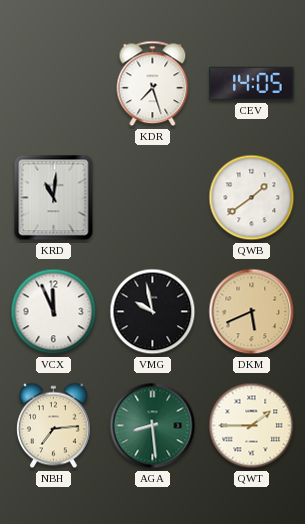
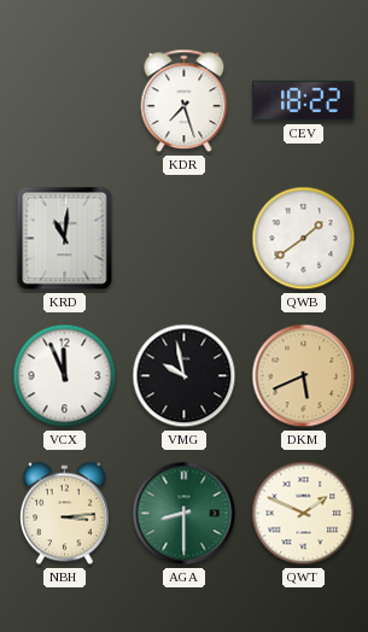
CEV: 14:05 -> 18:22
NBH: 7:14 -> 3:14
AGA: 8:29 -> 8:30
QWT: 1:45 -> 1:49
